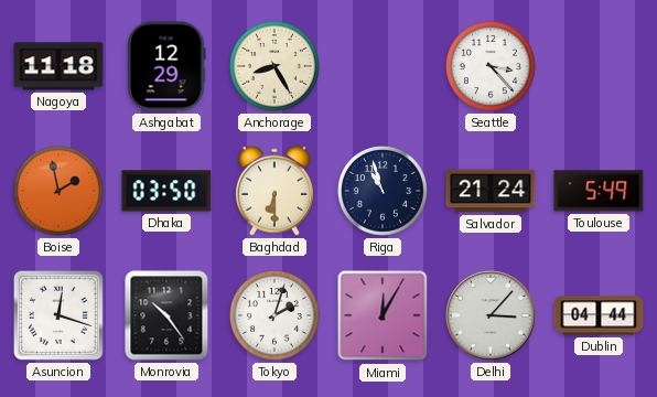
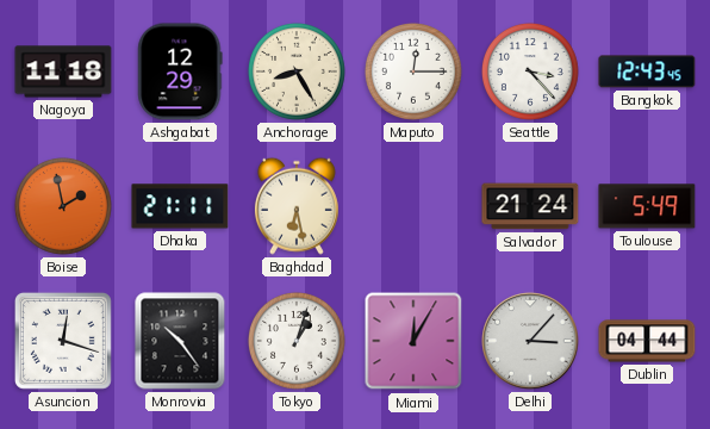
Maputo: none -> 12:15
Bangkok: none -> 12:43
Dhaka: 03:50 -> 21:11
Baghdad: 6:30 -> 6:28
Riga: 10:57 -> none
Tokyo: 2:03 -> 1:03
